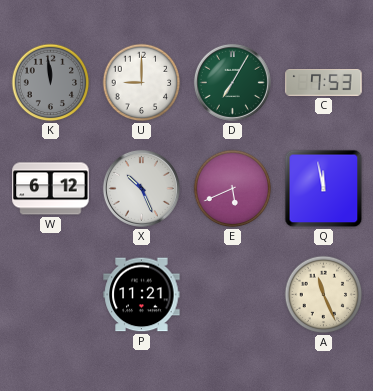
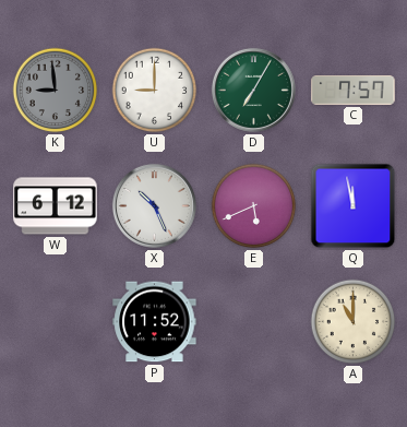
K: 11:59 -> 8:59
C: 7:53 -> 7:57
P: 11:21 -> 11:52
A: 11:26 -> 11:00
